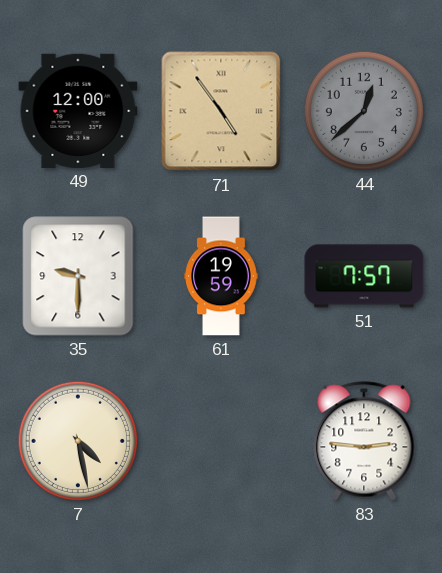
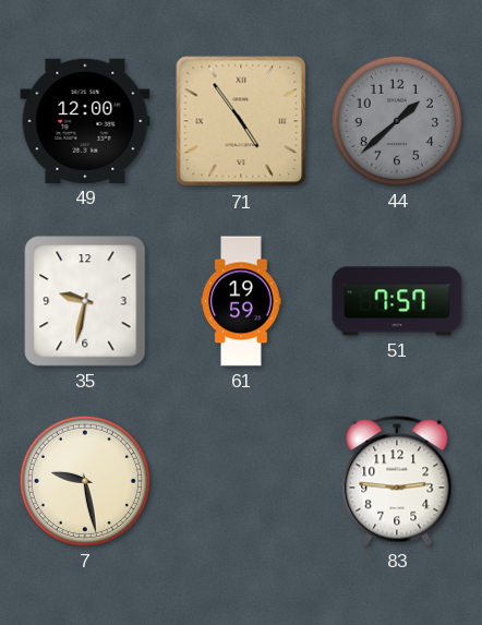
44: 12:38 -> 1:38
35: 9:30 -> 9:32
7: 4:28 -> 9:28
